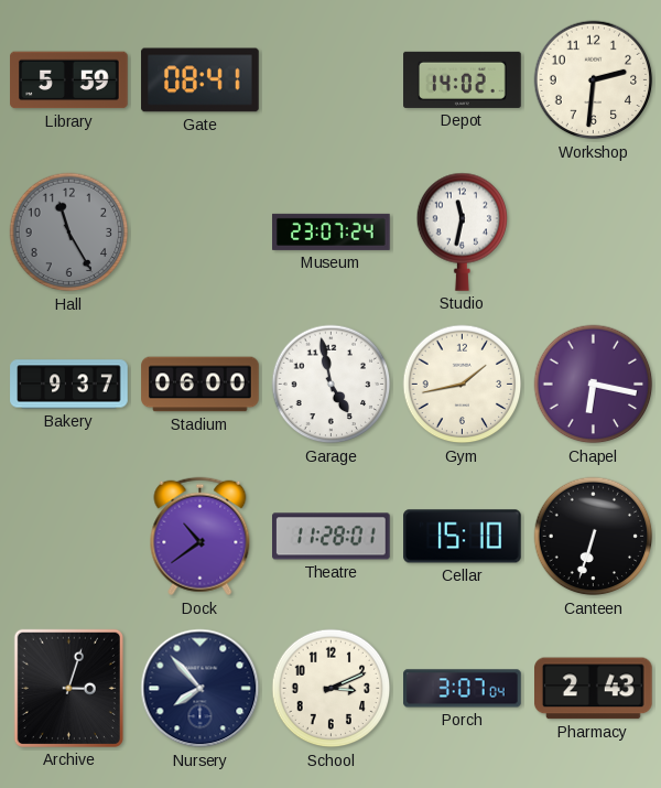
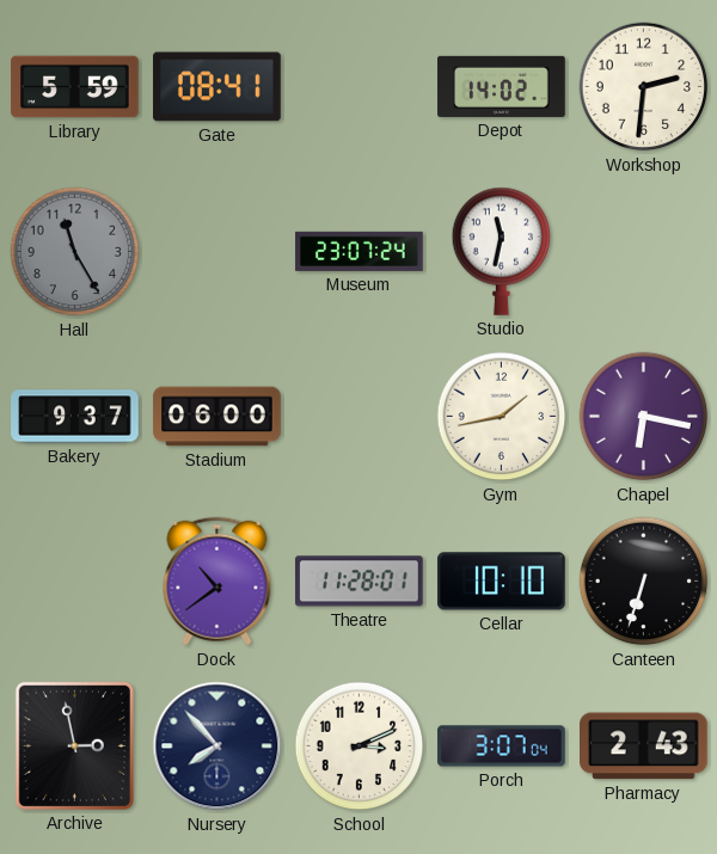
Garage: 4:58 -> none
Cellar: 15:10 -> 10:10
Archive: 3:03 -> 2:58
